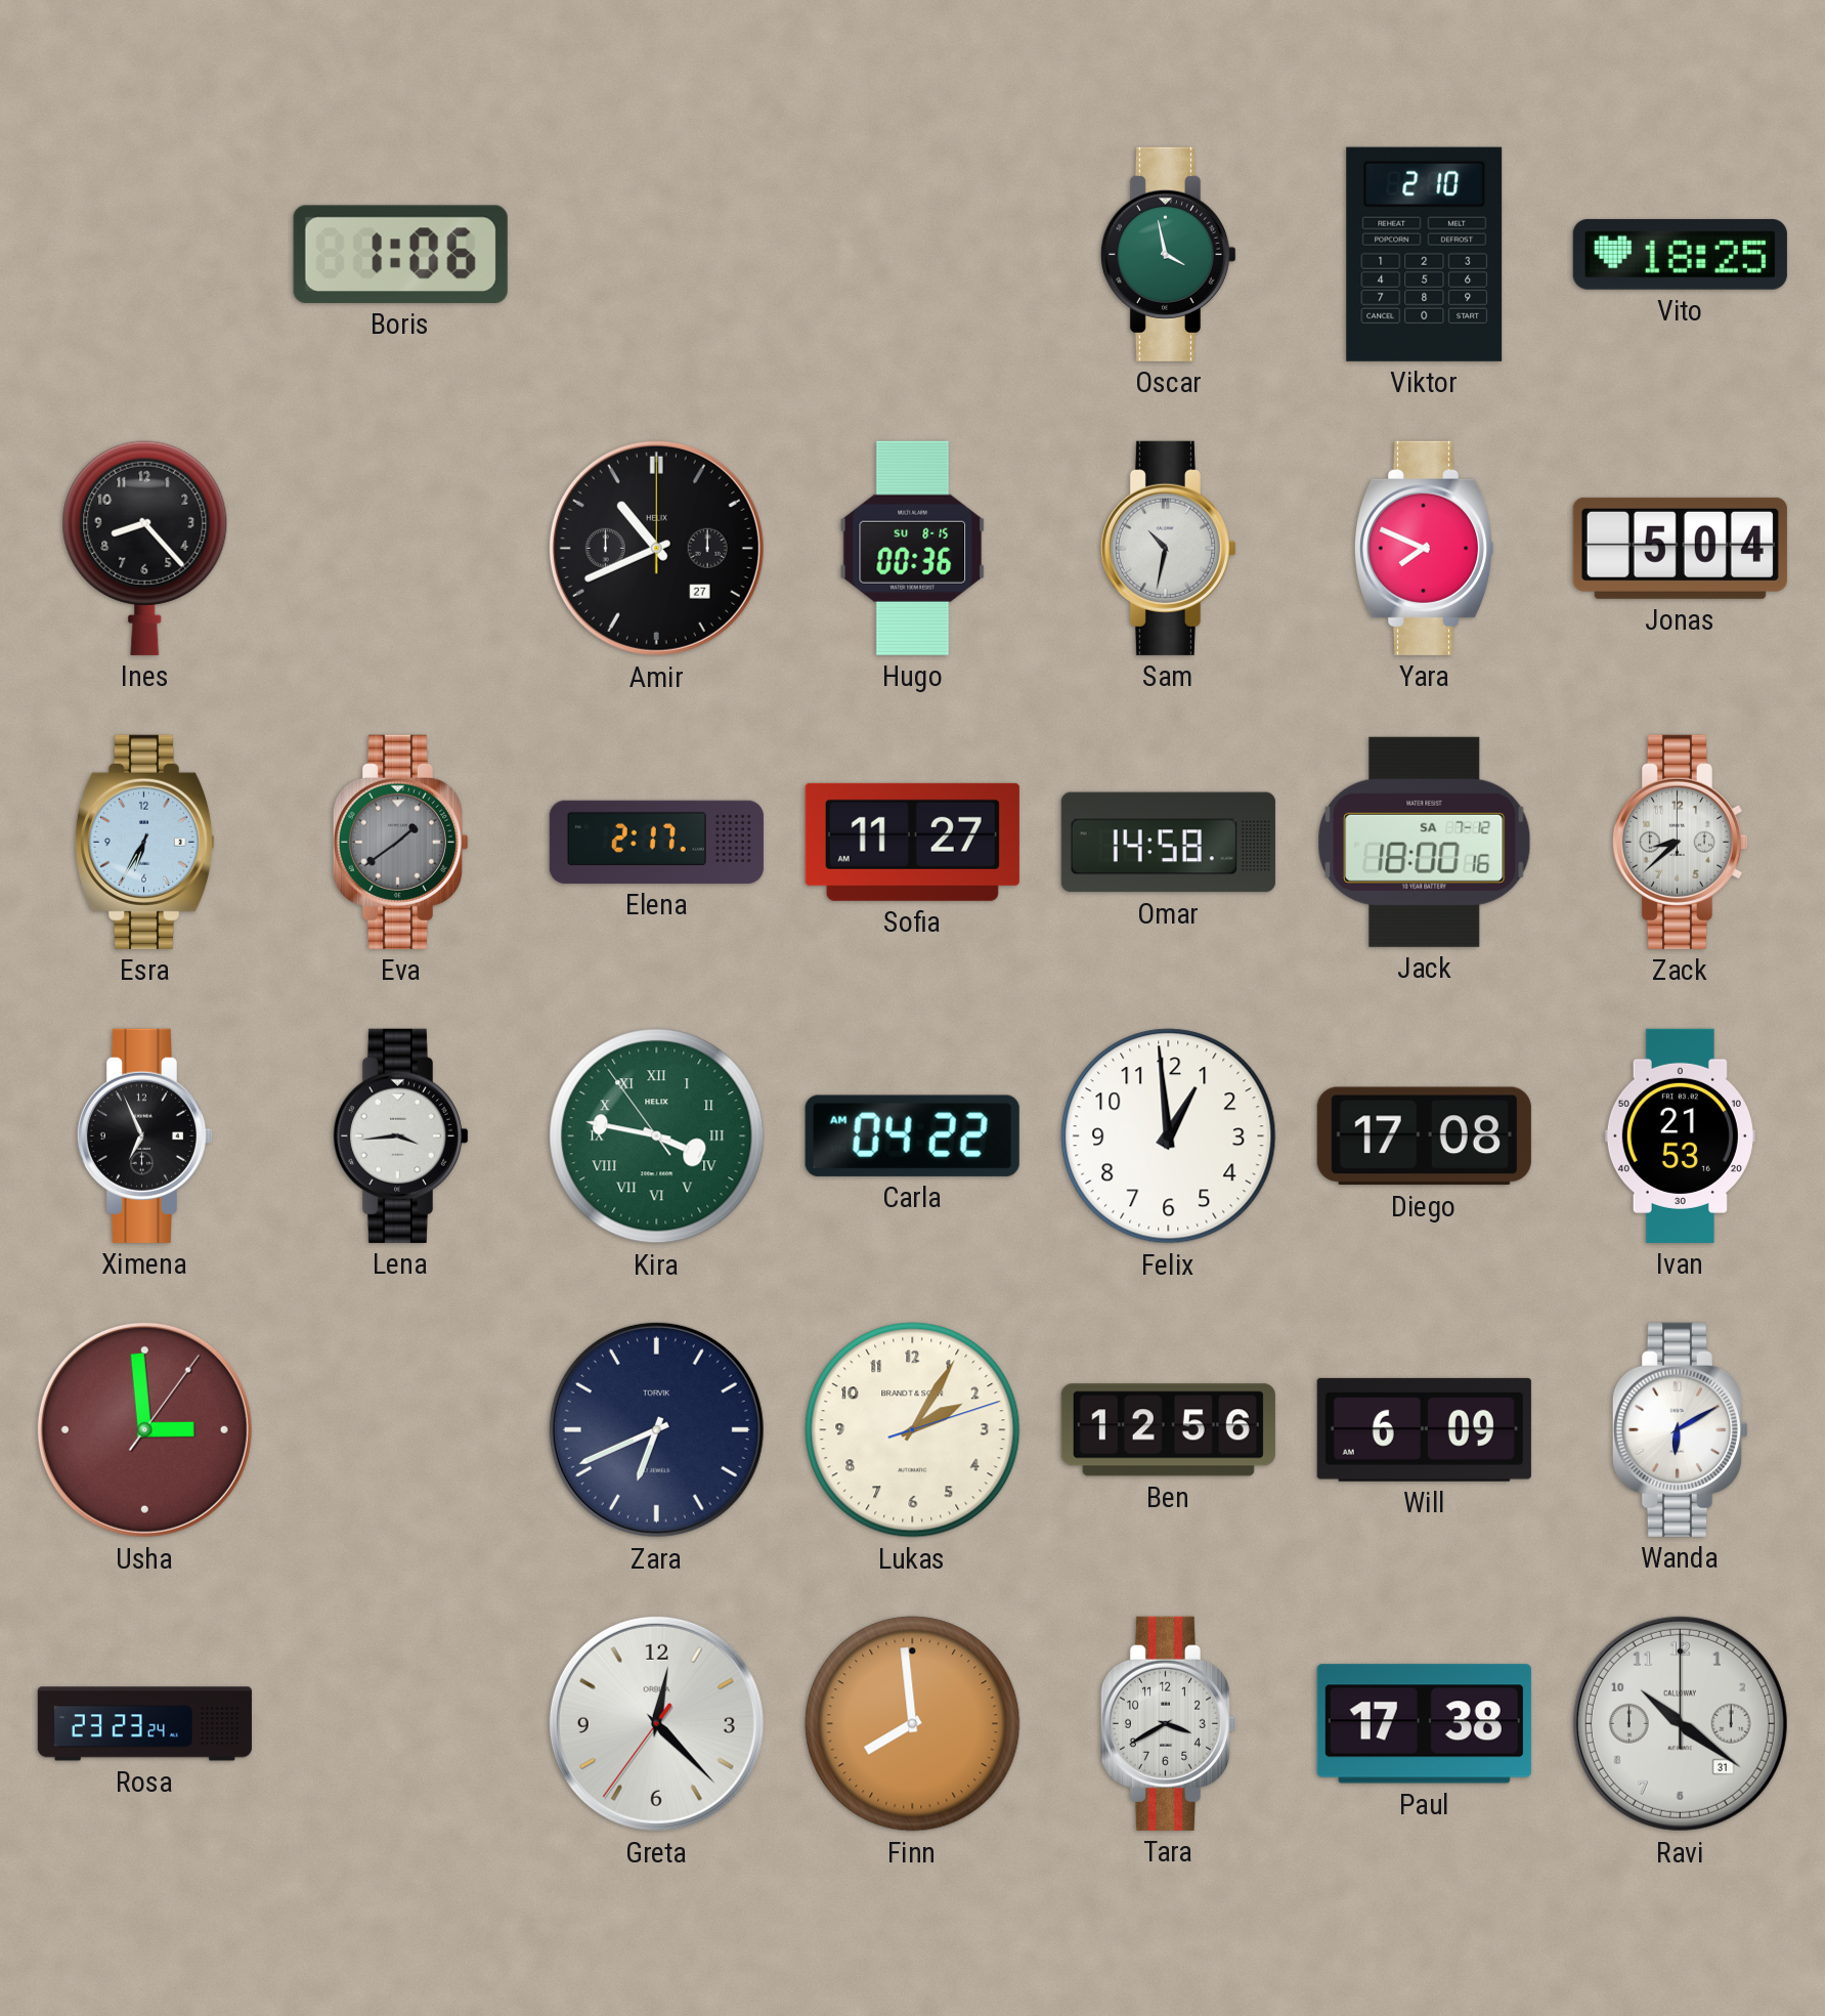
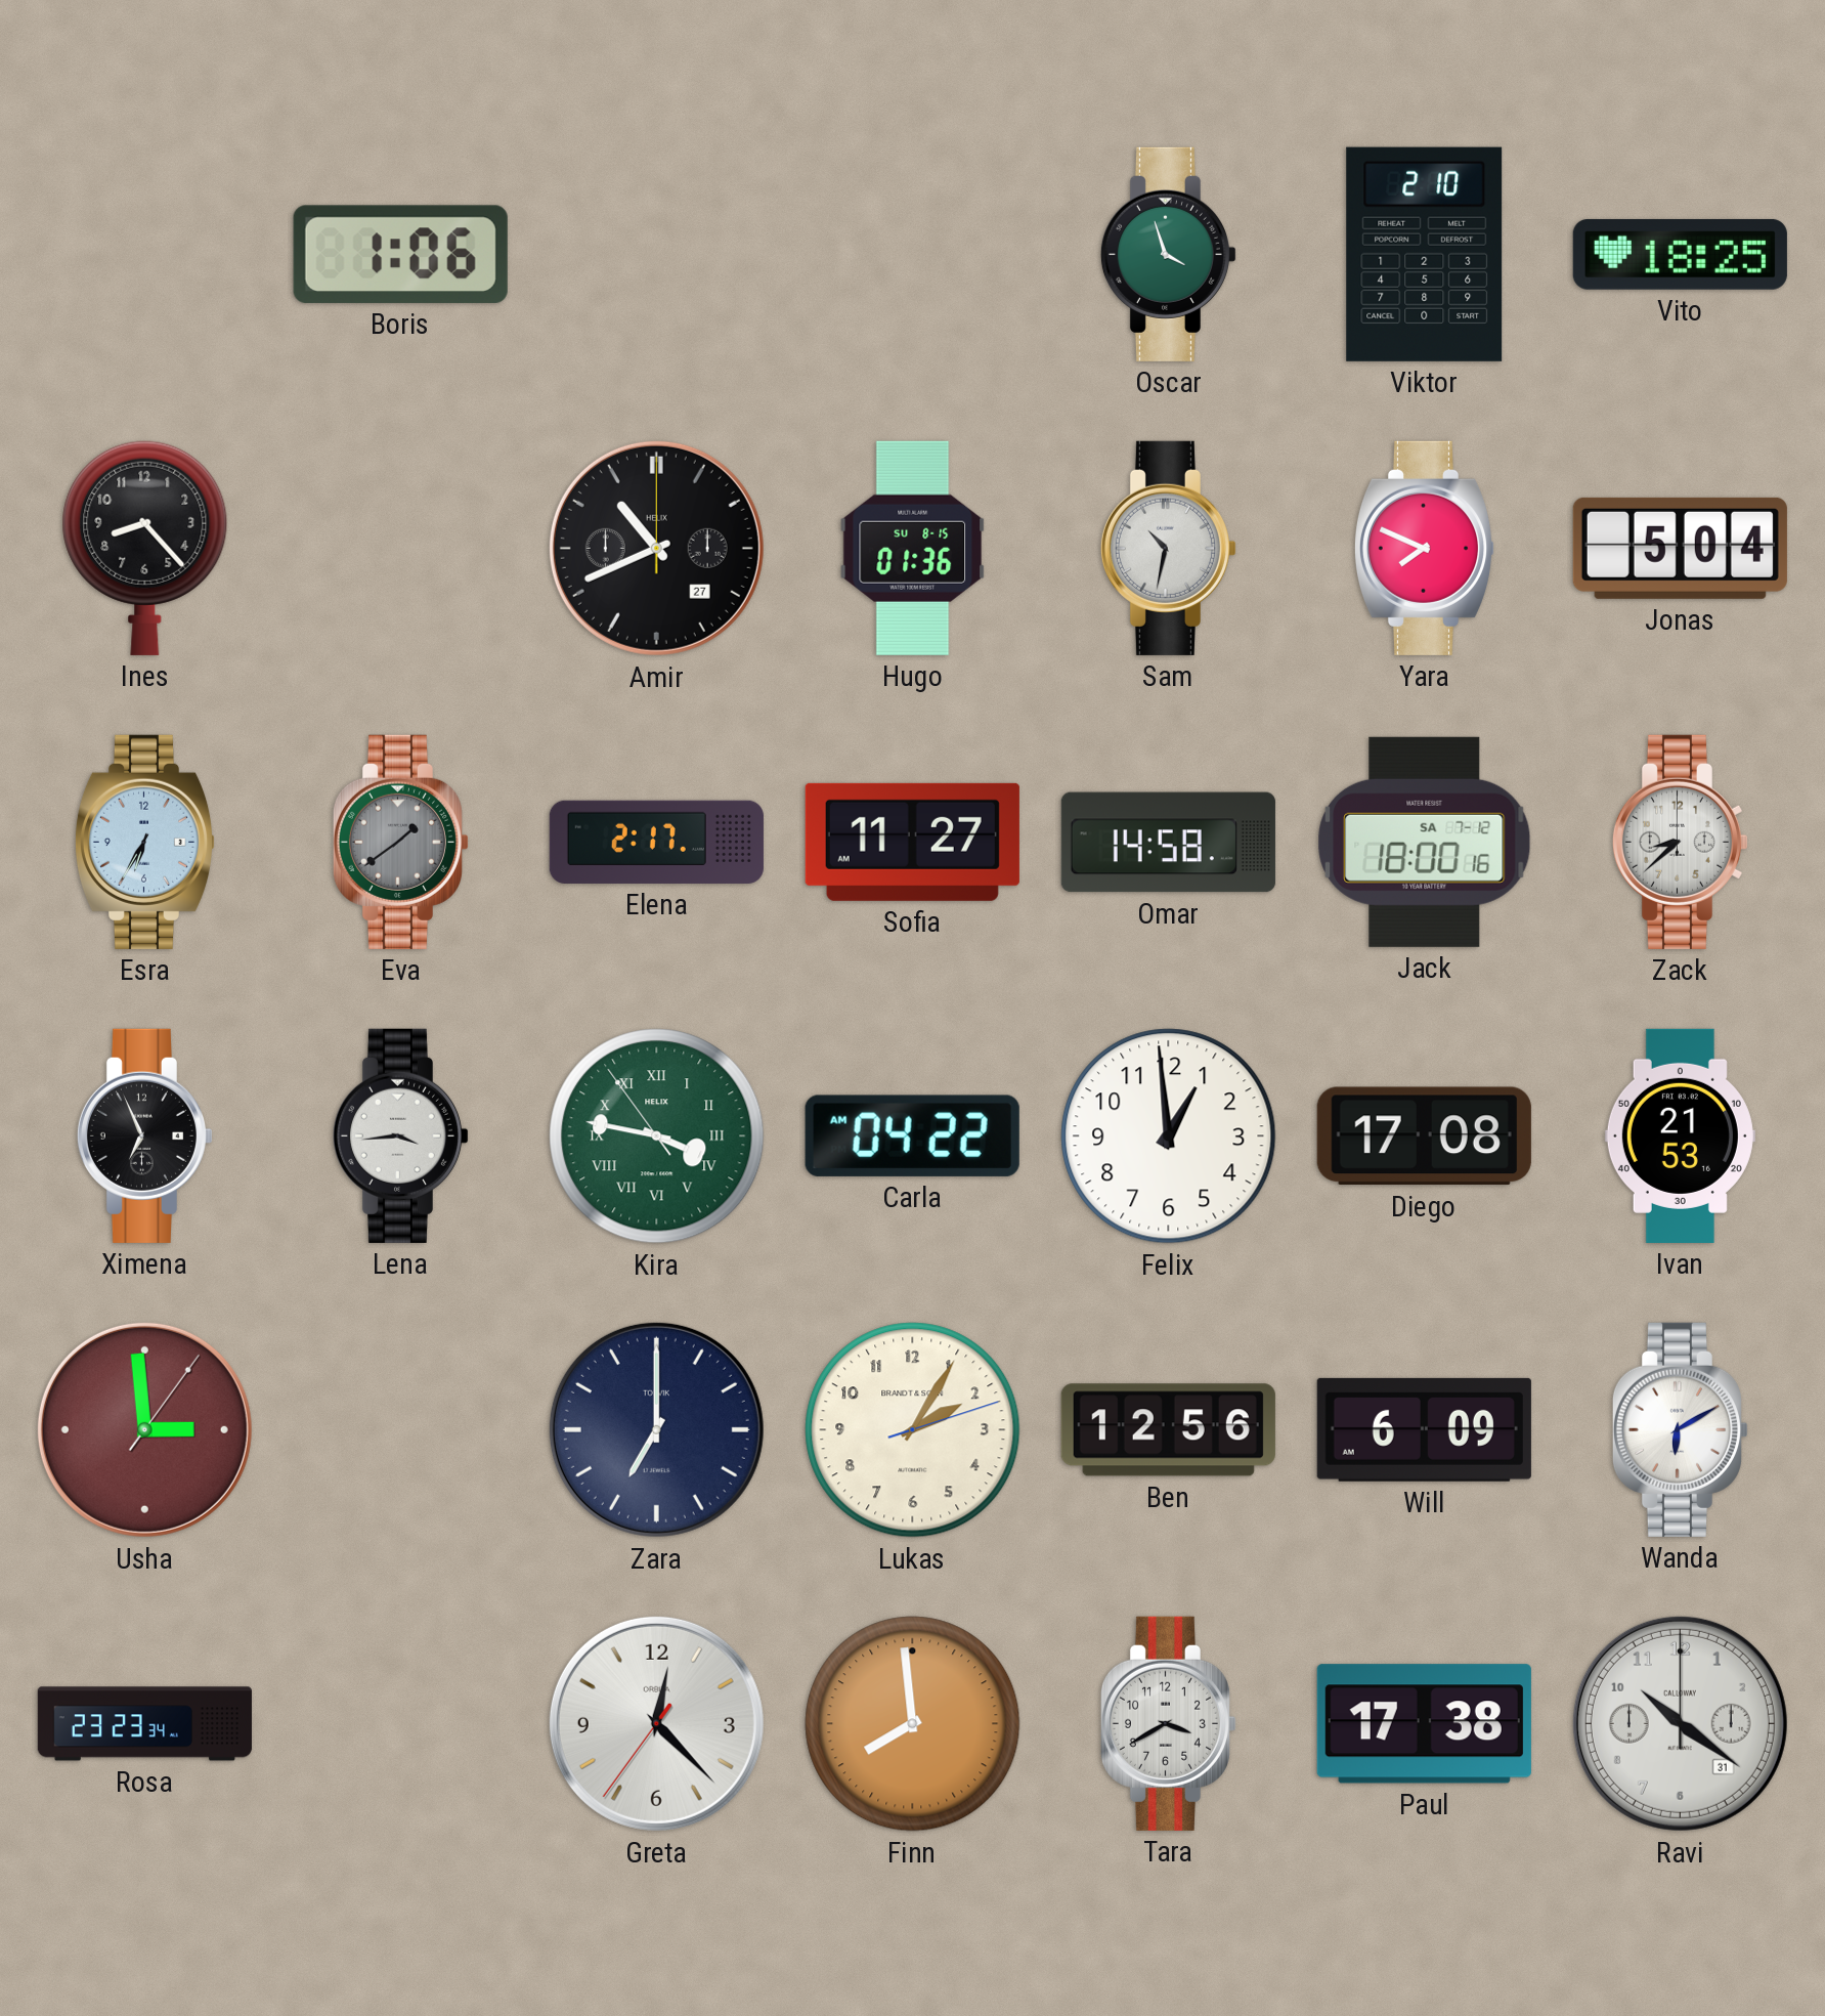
Oscar: 3:58 -> 3:57
Hugo: 00:36 -> 01:36
Zara: 6:41 -> 7:00
Rosa: 23:23:24 -> 23:23:34
